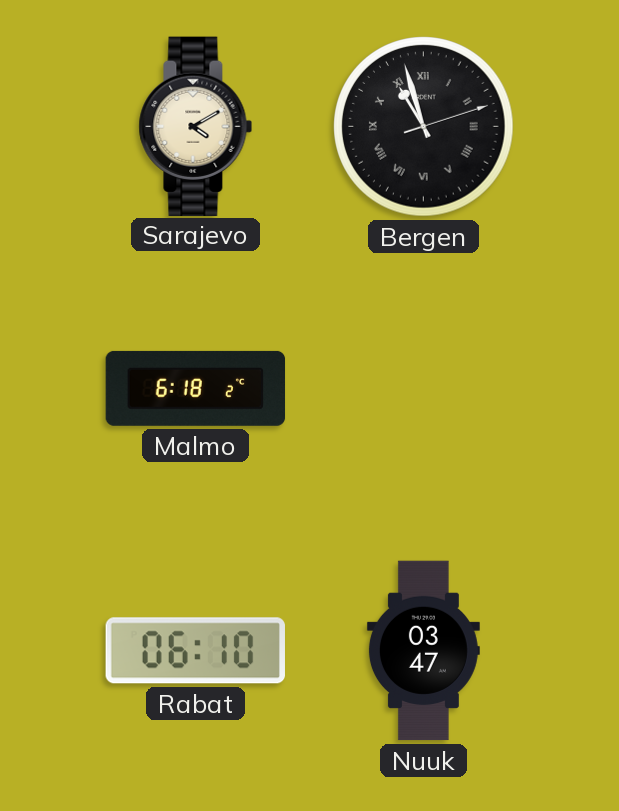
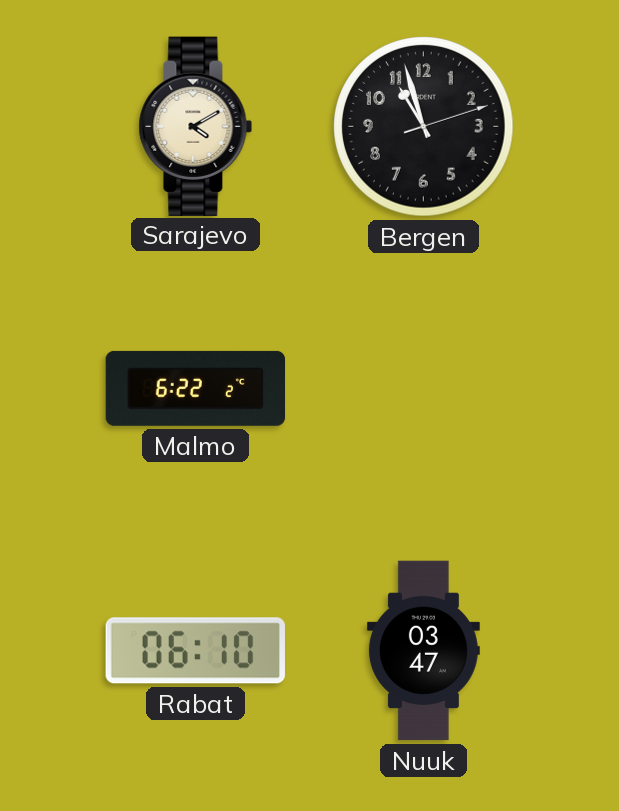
Bergen numerals: Roman -> Arabic
Malmo: 6:18 -> 6:22
